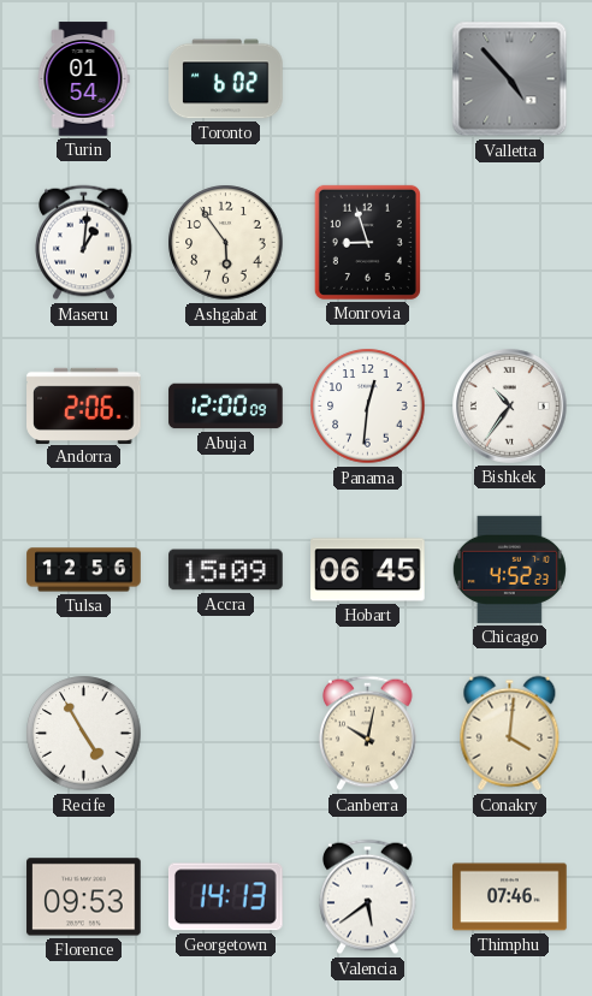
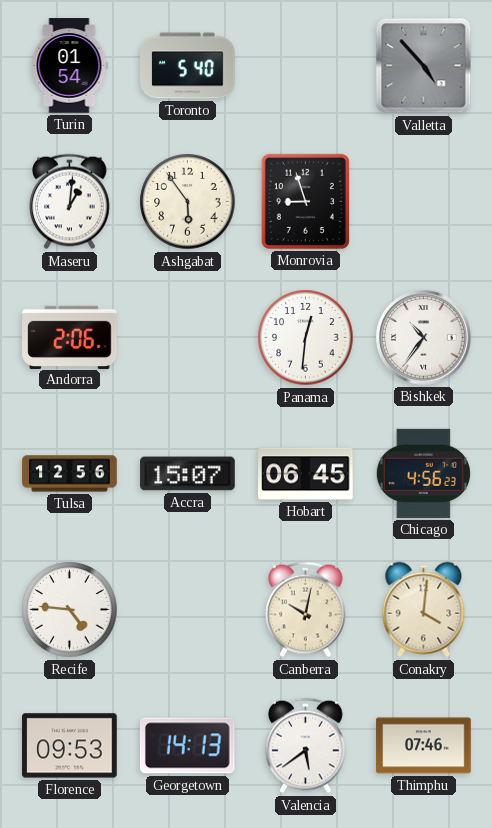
Toronto: 6:02 -> 5:40
Abuja: 12:00 -> none
Accra: 15:09 -> 15:07
Chicago: 4:52 -> 4:56
Recife: 4:55 -> 4:46
